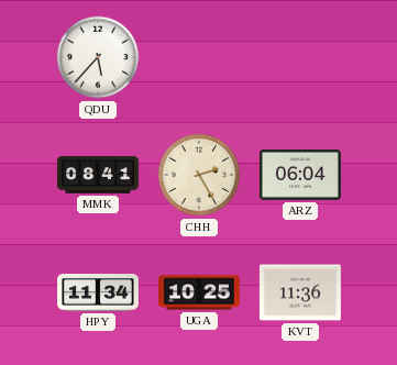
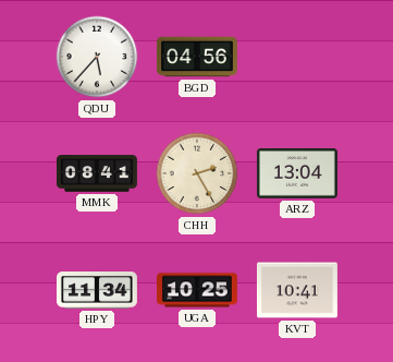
BGD: none -> 04:56
ARZ: 06:04 -> 13:04
KVT: 11:36 -> 10:41
